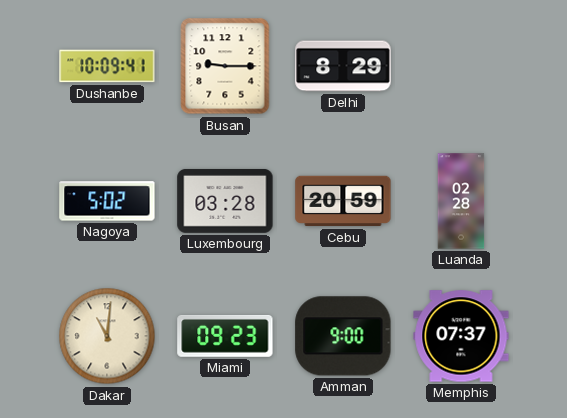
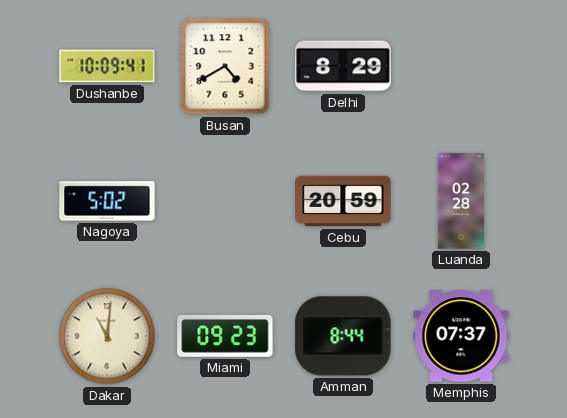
Busan: 9:15 -> 4:40
Luxembourg: 03:28 -> none
Amman: 9:00 -> 8:44
